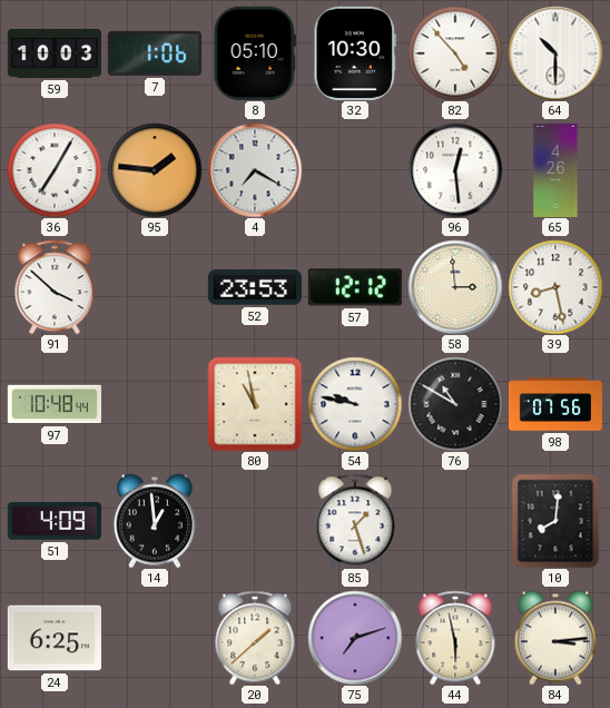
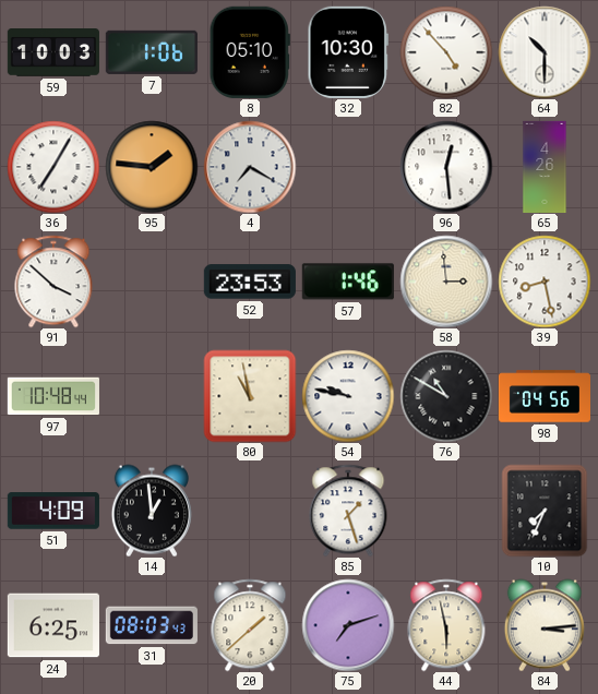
57: 12:12 -> 1:46
98: 07:56 -> 04:56
10: 8:01 -> 7:34
31: none -> 08:03
